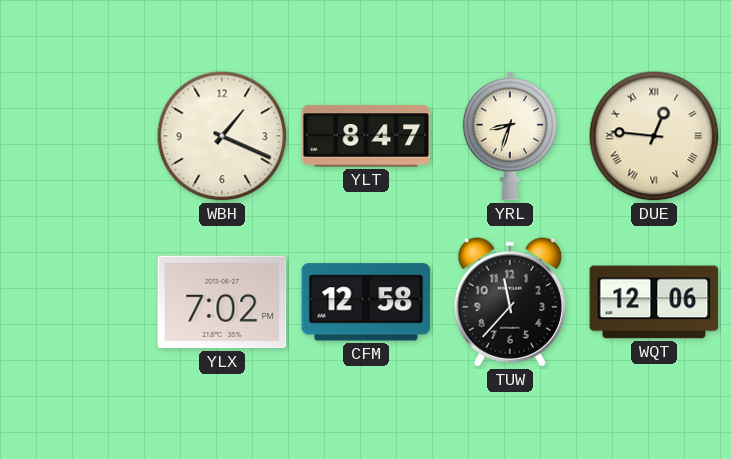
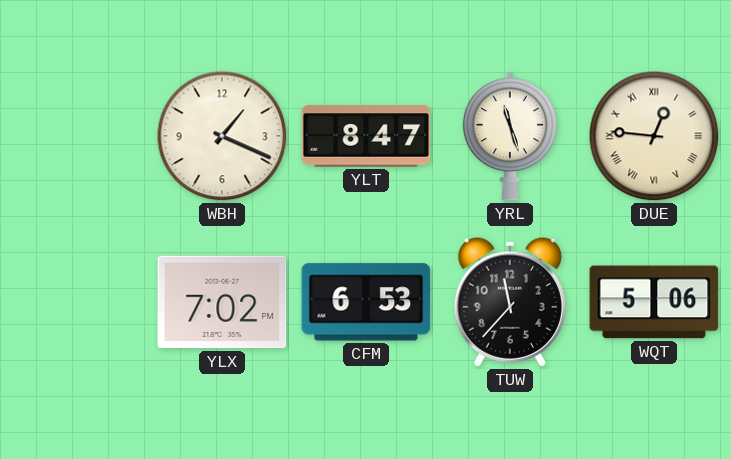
YRL: 8:33 -> 11:27
CFM: 12:58 -> 6:53
WQT: 12:06 -> 5:06
